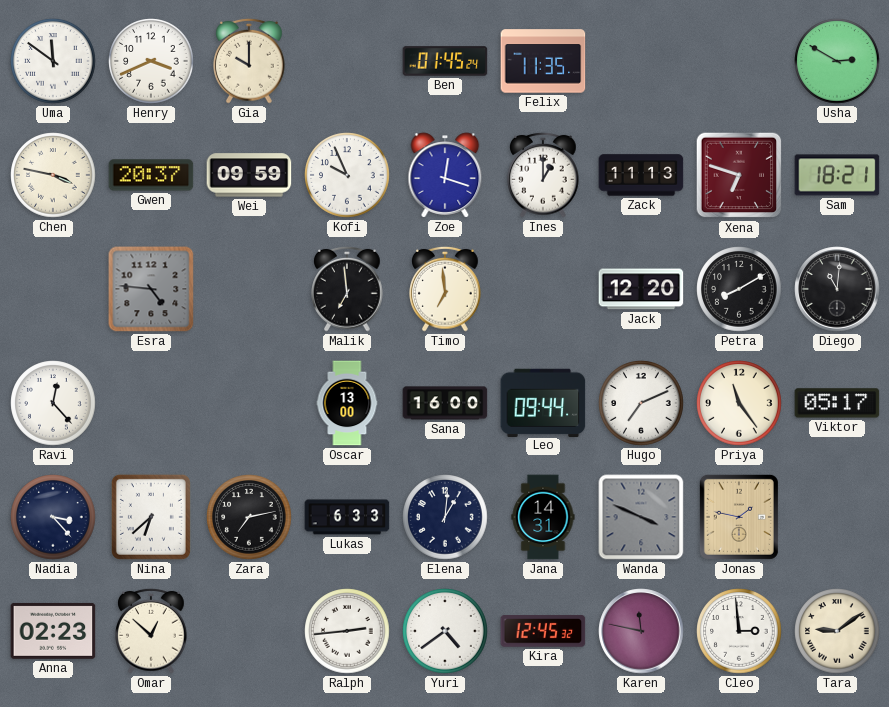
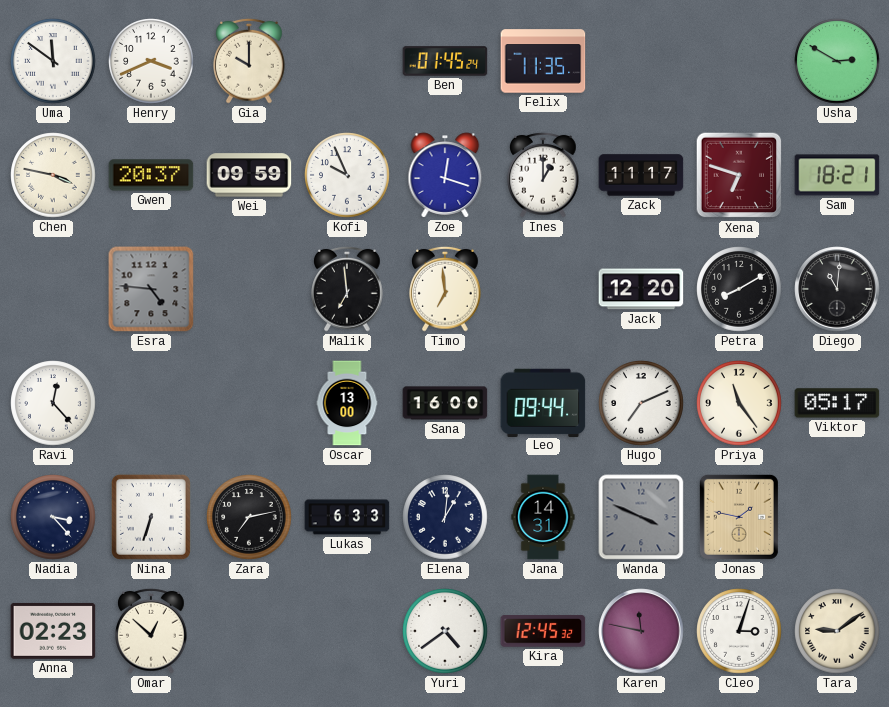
Zack: 11:13 -> 11:17
Nina: 6:38 -> 6:33
Ralph: 2:44 -> none
Cleo: 2:59 -> 3:03
